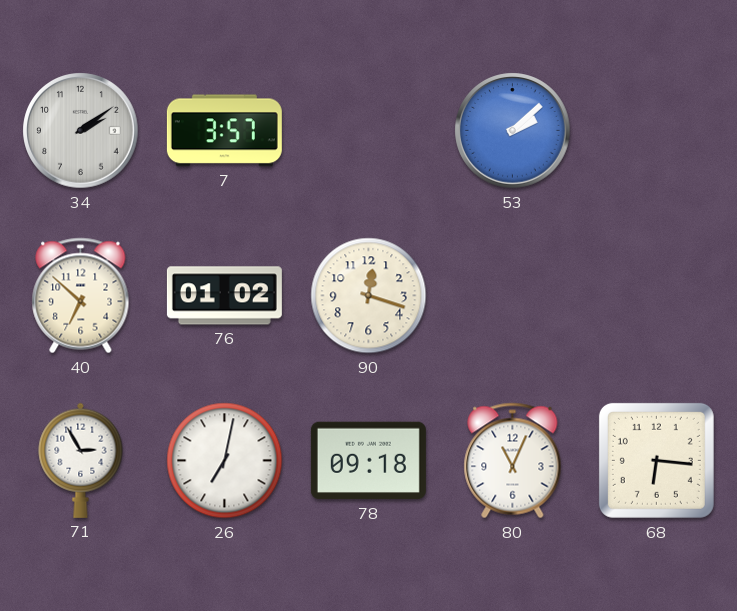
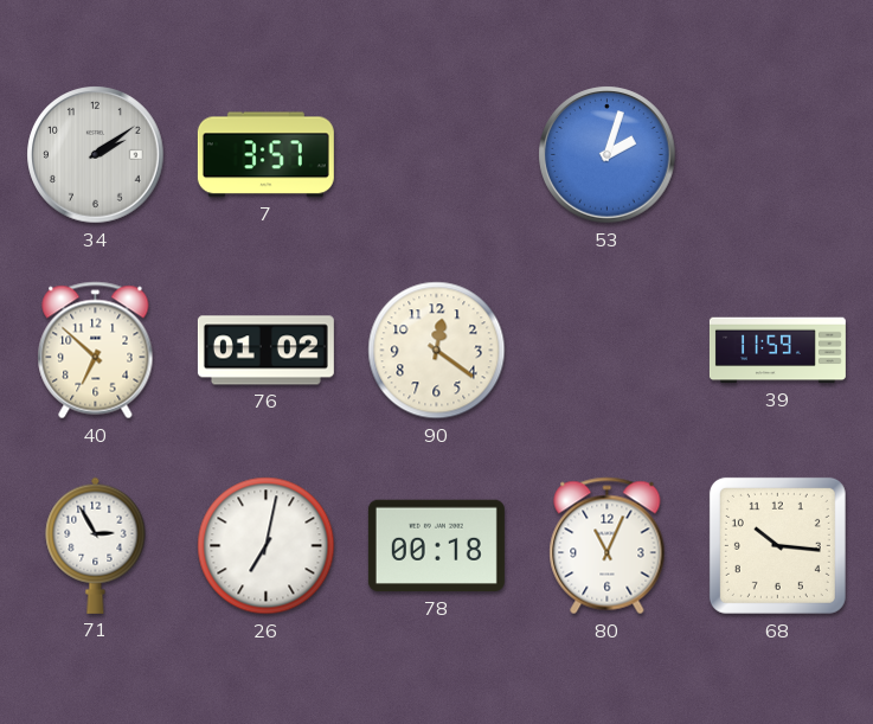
53: 2:08 -> 2:03
90: 12:18 -> 12:21
39: none -> 11:59
78: 09:18 -> 00:18
68: 6:16 -> 10:16
